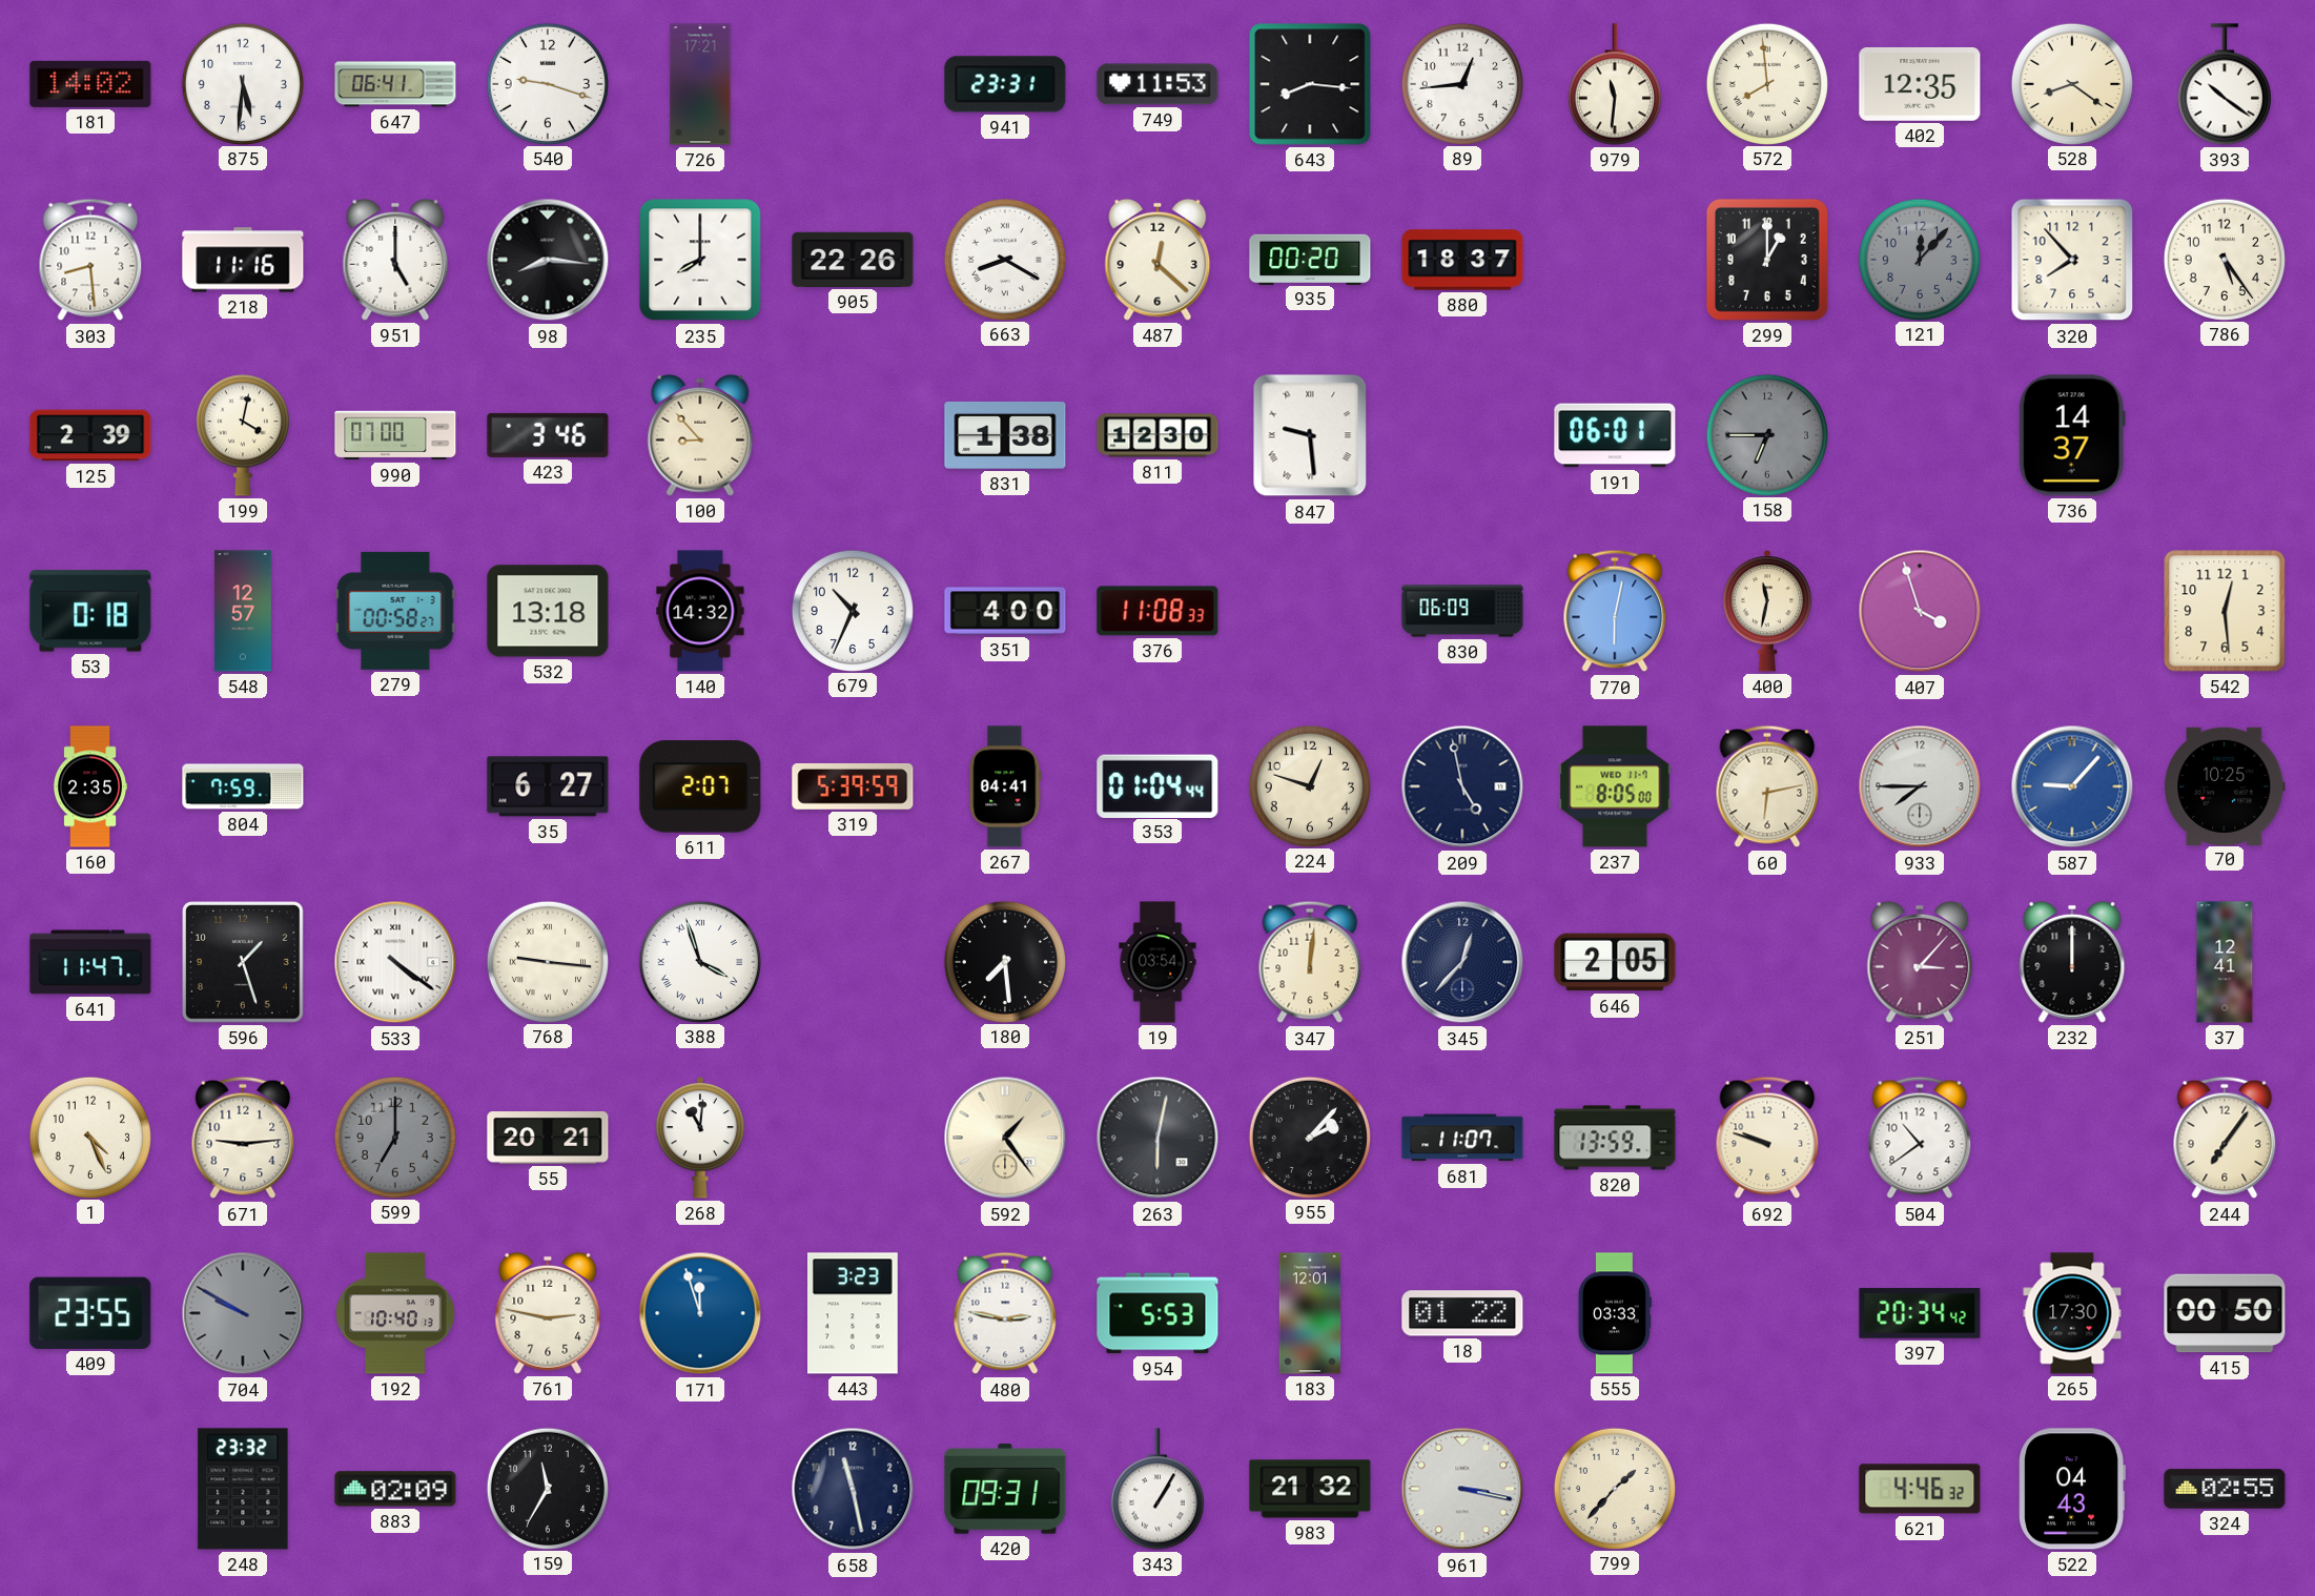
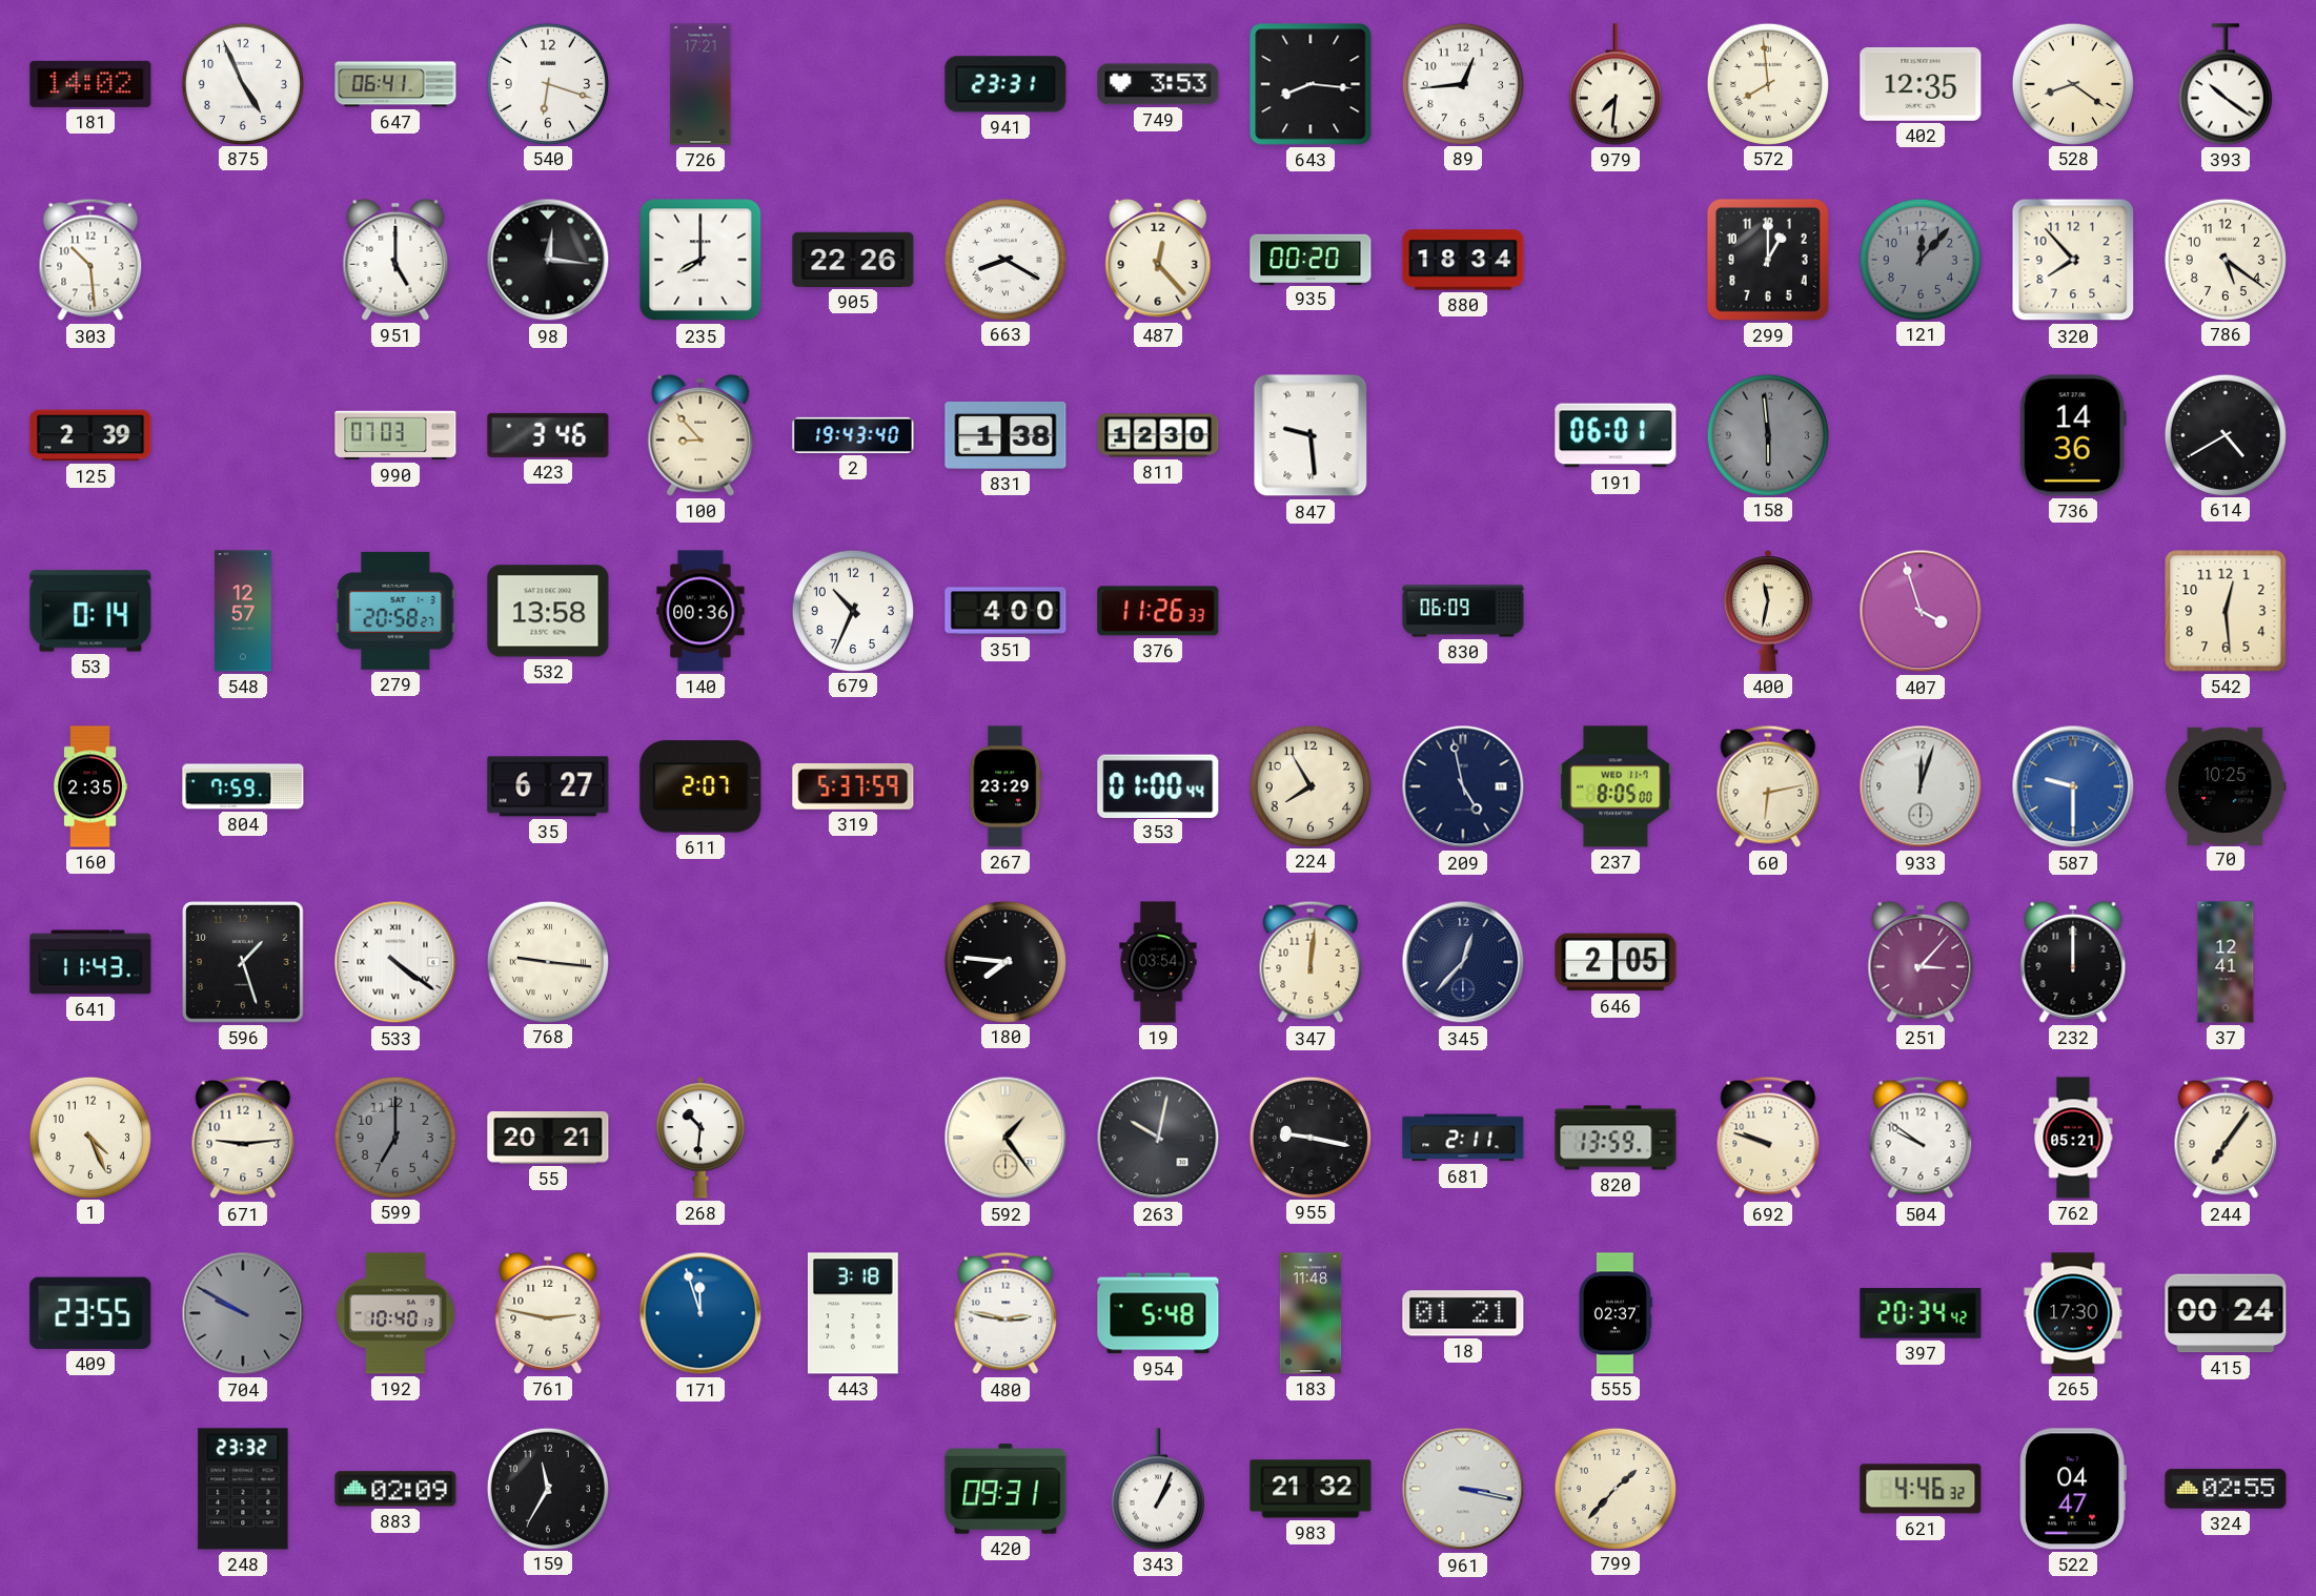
875: 5:31 -> 4:56
540: 9:18 -> 6:18
749: 11:53 -> 3:53
979: 11:31 -> 7:31
303: 8:29 -> 10:29
218: 11:16 -> none
98: 8:16 -> 12:16
487: 12:22 -> 12:23
880: 18:37 -> 18:34
786: 5:24 -> 5:21
199: 4:02 -> none
990: 07:00 -> 07:03
2: none -> 19:43
158: 6:45 -> 5:59
736: 14:37 -> 14:36
614: none -> 4:40
53: 0:18 -> 0:14
279: 00:58 -> 20:58
532: 13:18 -> 13:58
140: 14:32 -> 00:36
376: 11:08 -> 11:26
770: 6:02 -> none
319: 5:39 -> 5:37
267: 04:41 -> 23:29
353: 01:04 -> 01:00
224: 12:48 -> 7:55
933: 7:45 -> 12:03
587: 9:07 -> 9:30
641: 11:47 -> 11:43
388: 3:57 -> none
180: 7:29 -> 7:46
268: 11:01 -> 10:31
263: 6:02 -> 10:02
955: 2:07 -> 9:17
681: 11:07 -> 2:11
504: 10:39 -> 9:51
762: none -> 05:21
443: 3:23 -> 3:18
954: 5:53 -> 5:48
183: 12:01 -> 11:48
18: 01:22 -> 01:21
555: 03:33 -> 02:37
415: 00:50 -> 00:24
658: 11:28 -> none
343: 1:05 -> 1:04
522: 04:43 -> 04:47
